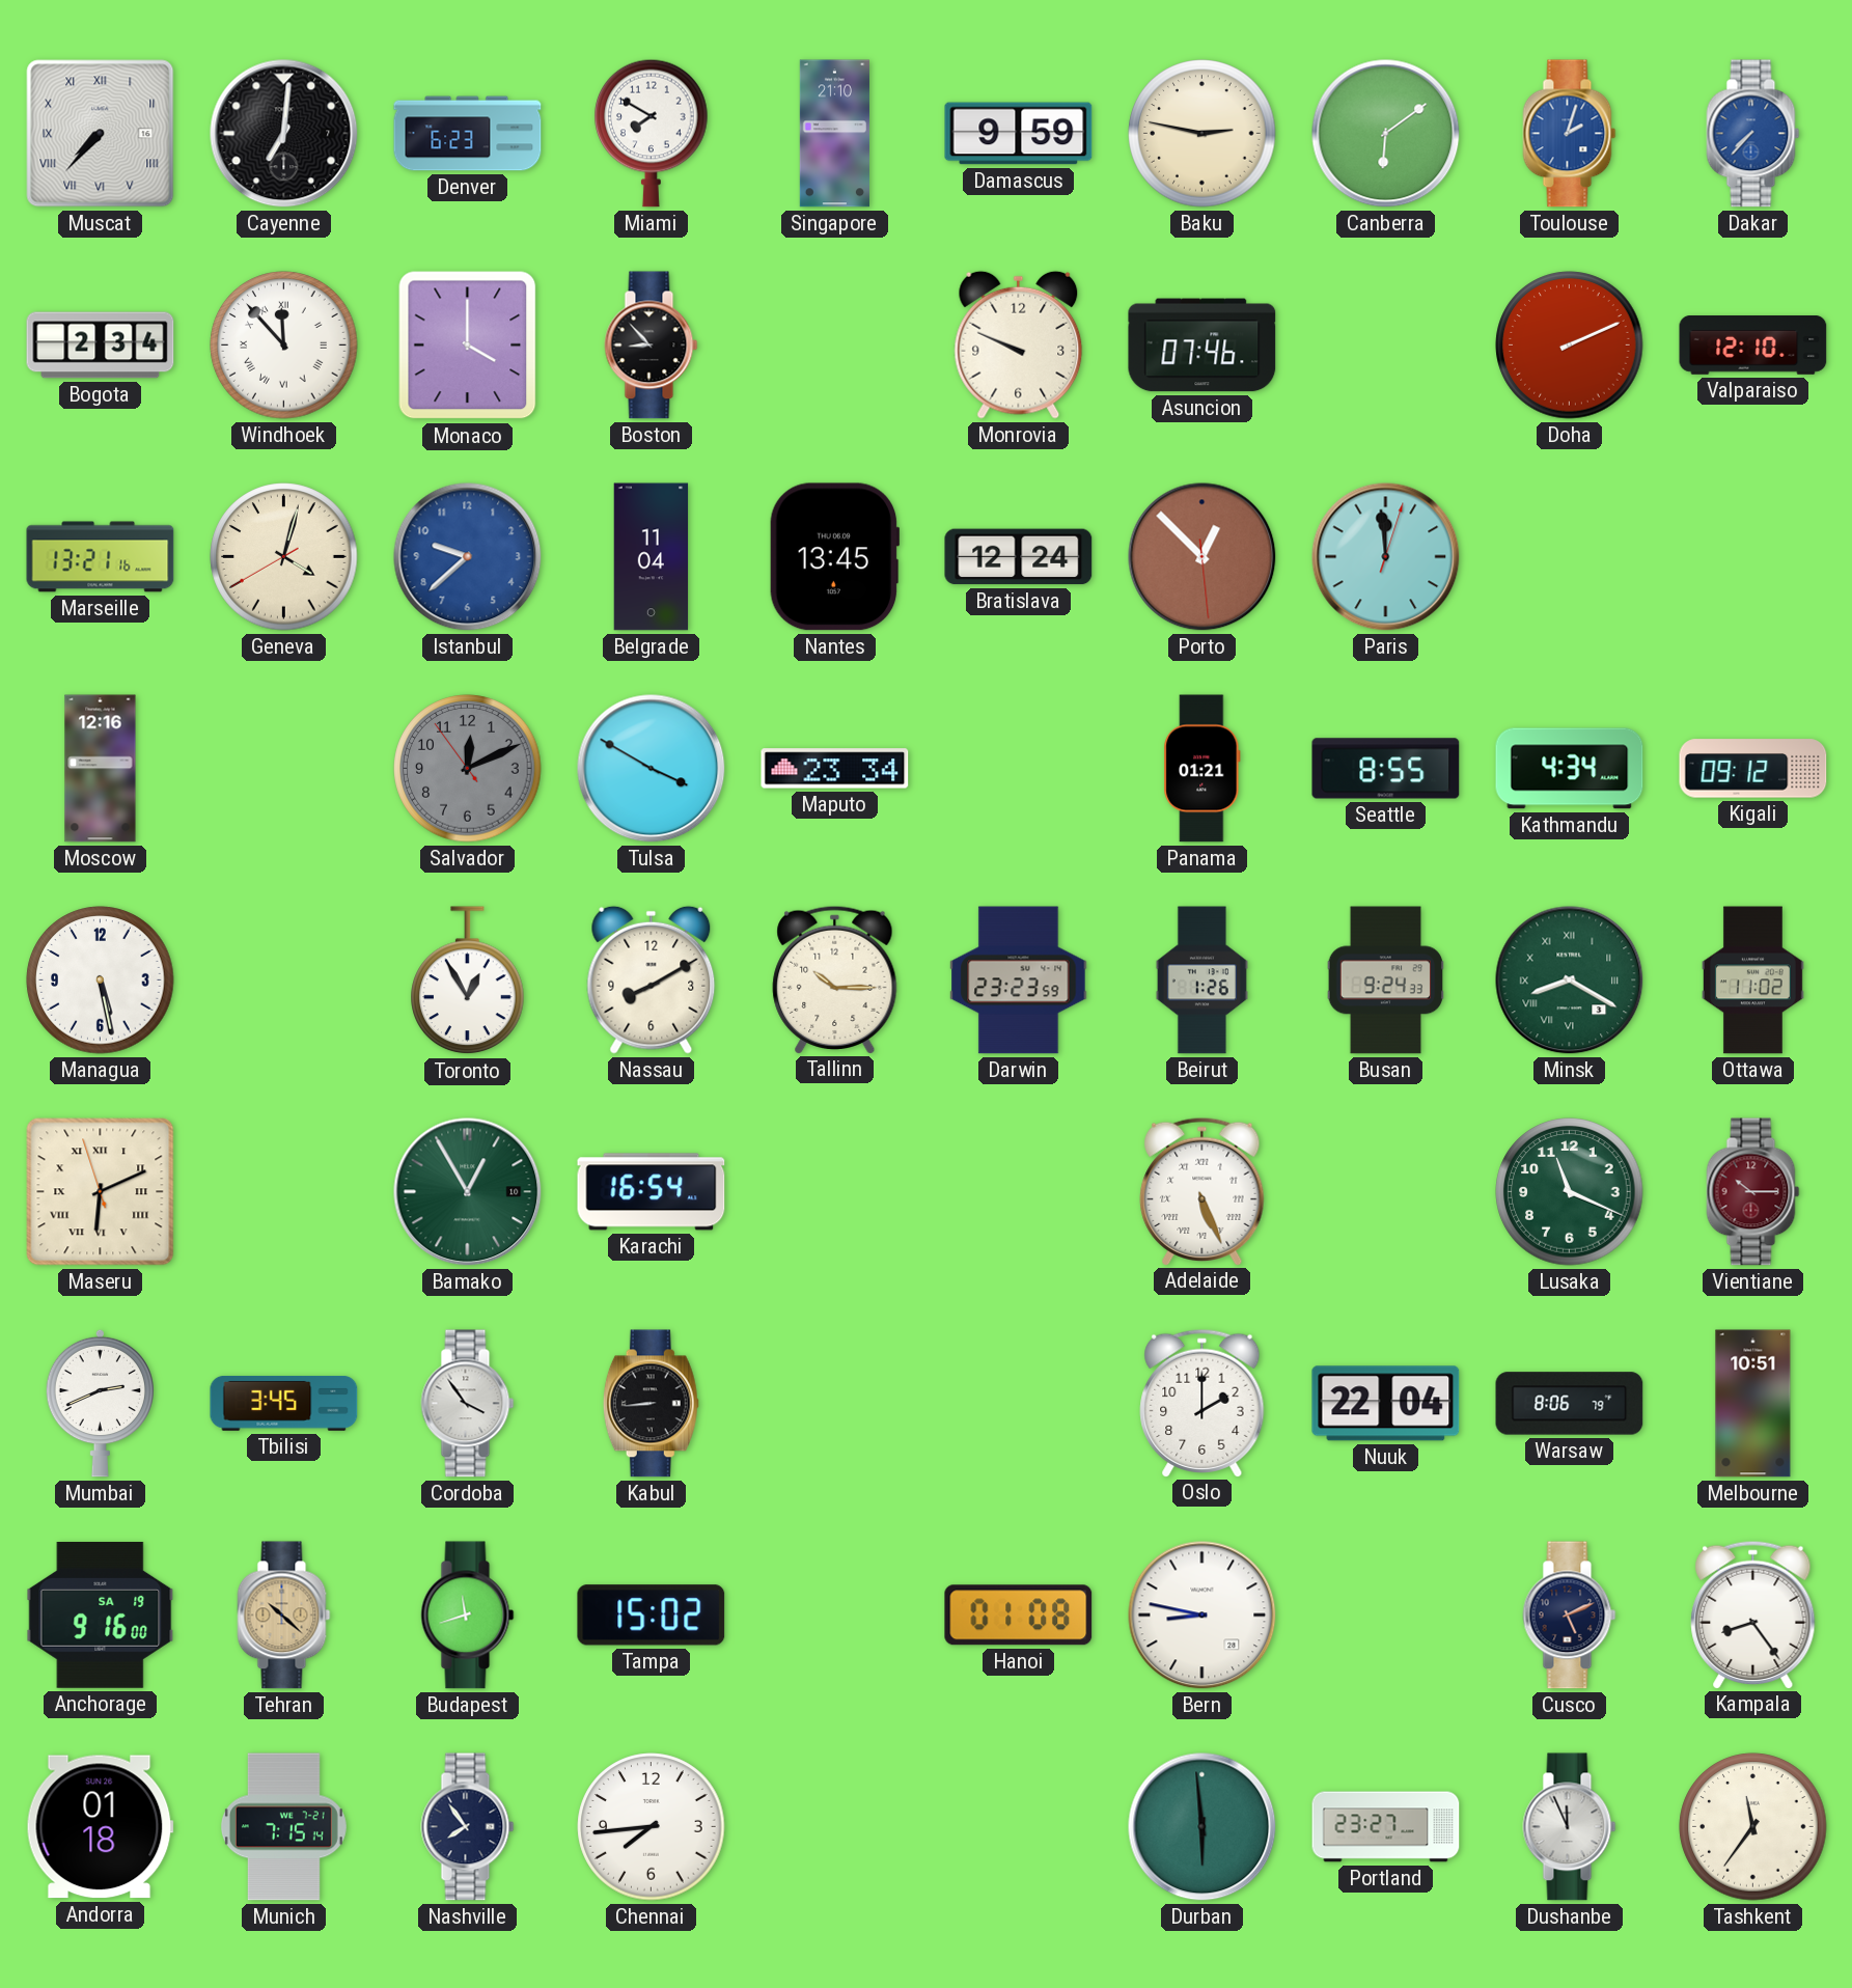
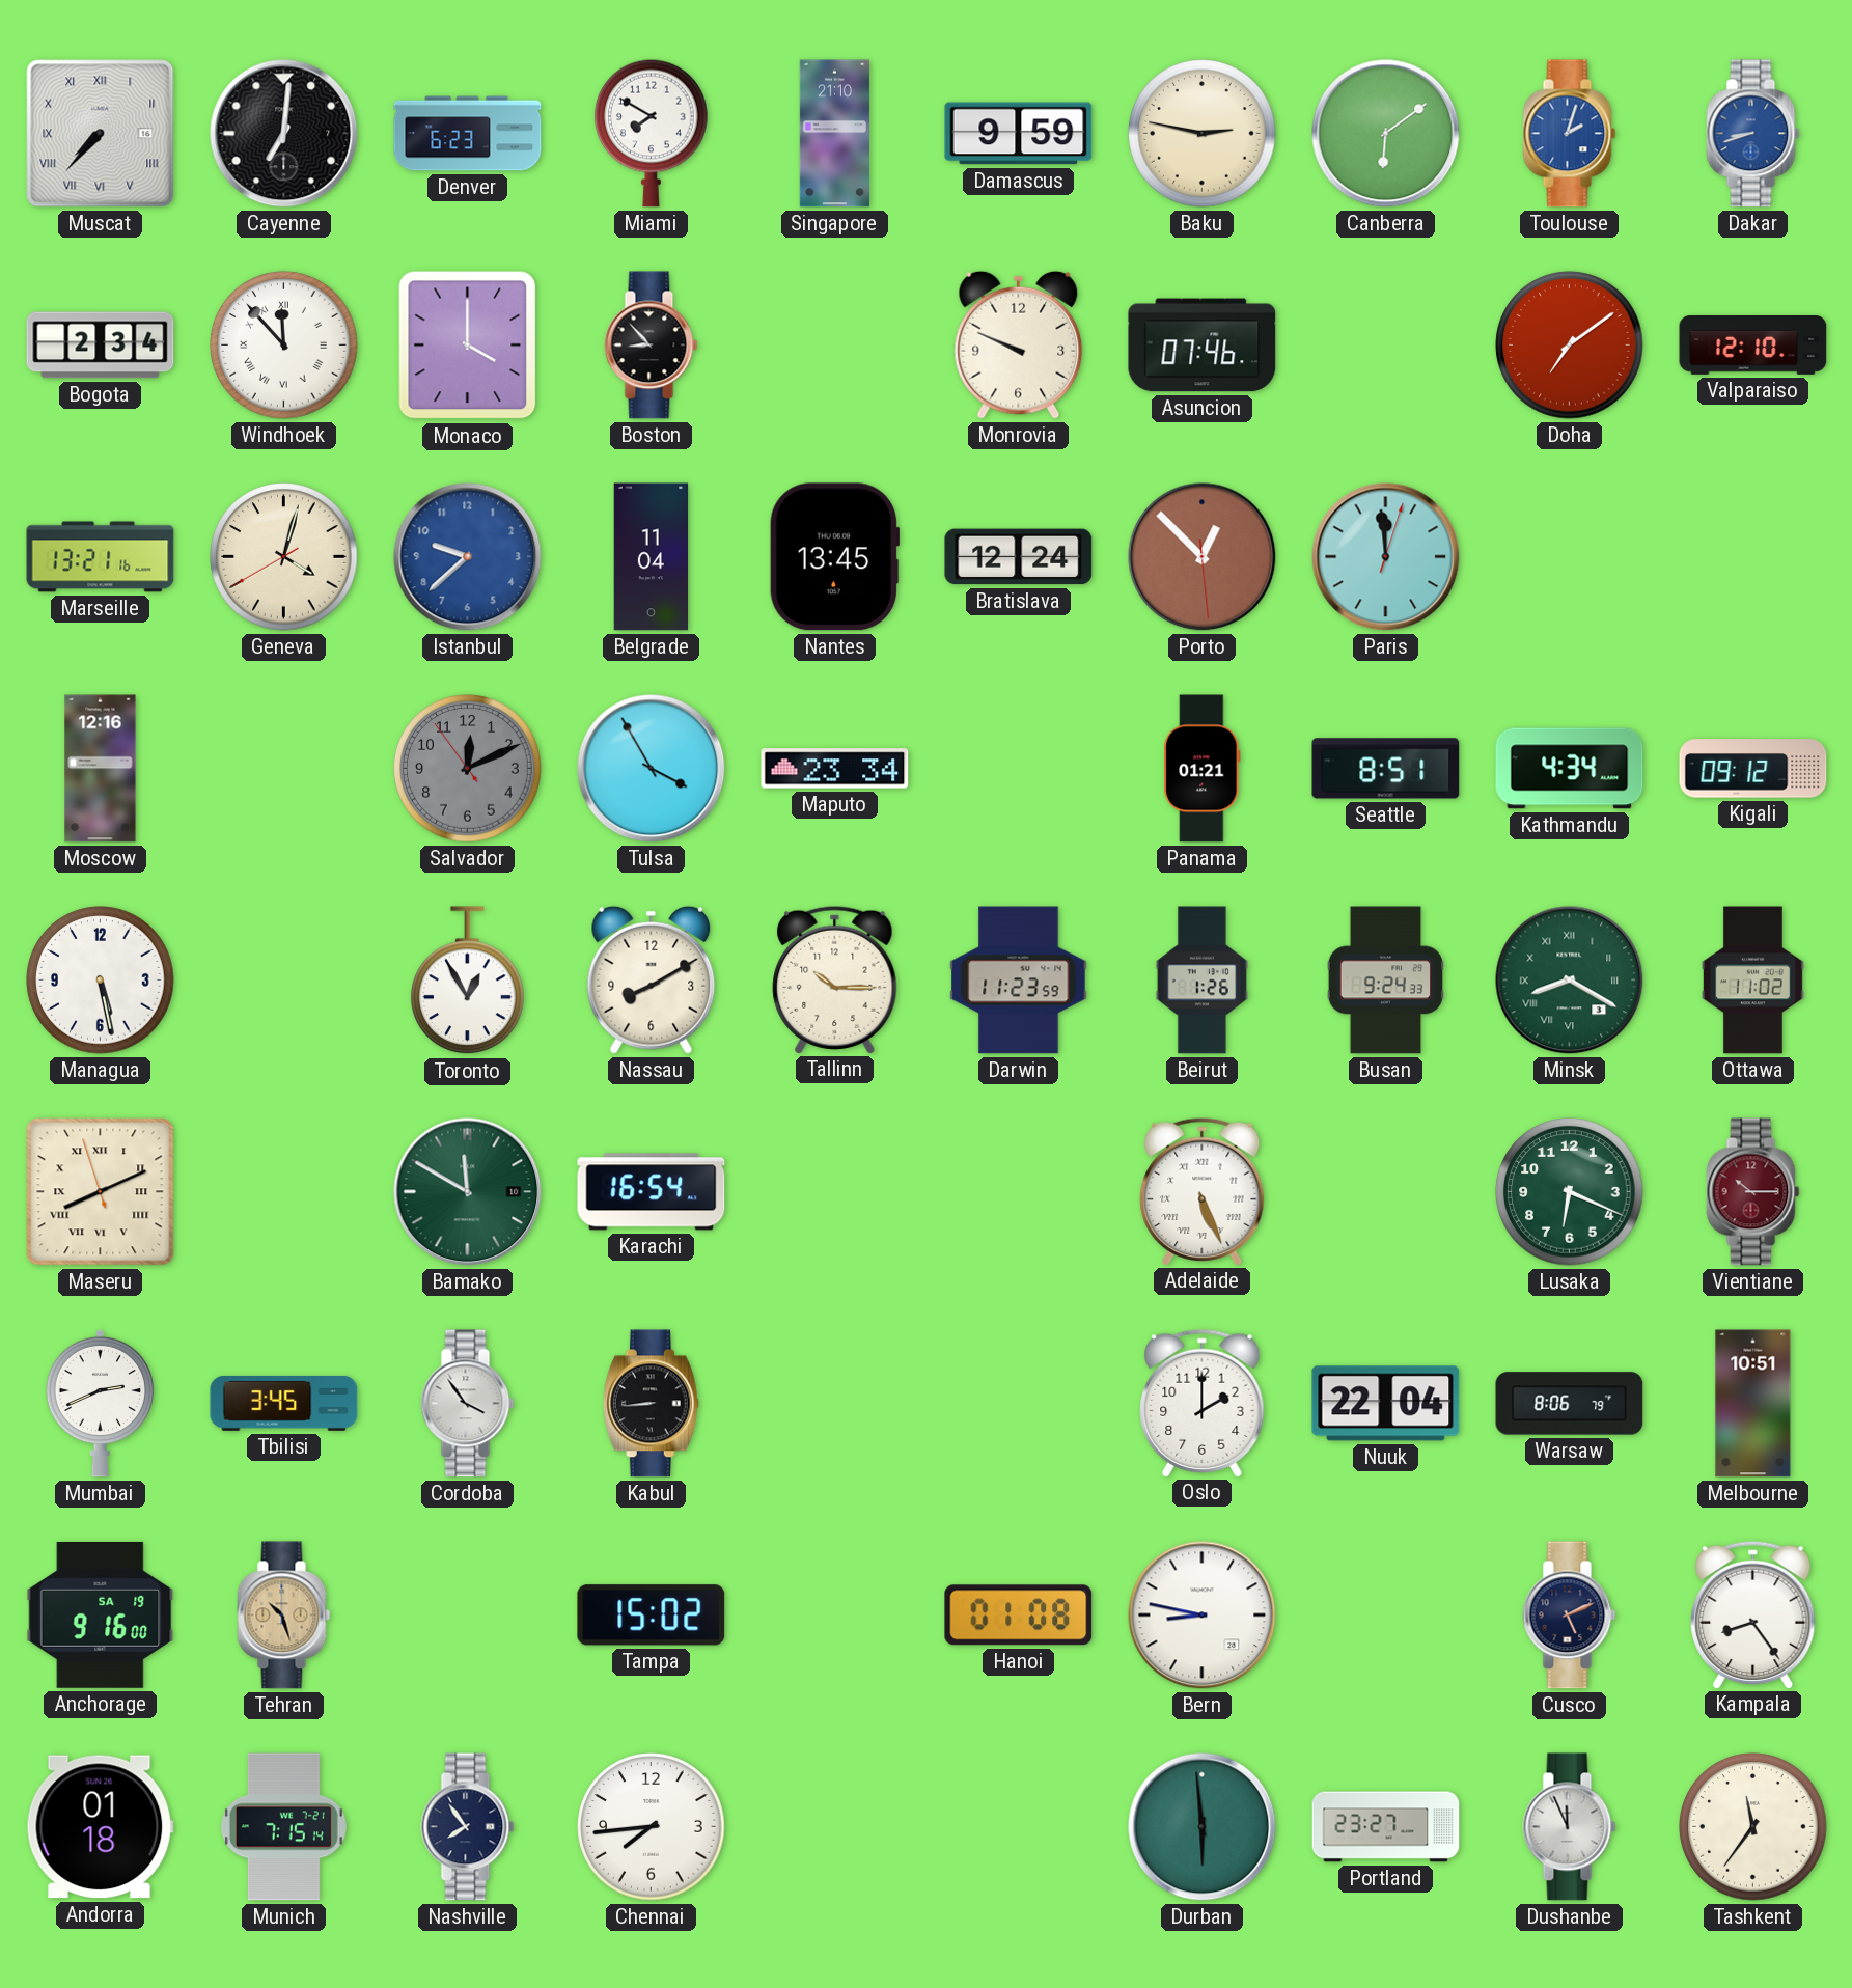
Dakar: 7:37 -> 8:42
Doha: 2:11 -> 7:09
Tulsa: 3:50 -> 3:55
Seattle: 8:55 -> 8:51
Darwin: 23:23 -> 11:23
Maseru: 6:10 -> 8:10
Bamako: 12:55 -> 11:50
Lusaka: 11:19 -> 6:19
Tehran: 10:22 -> 10:27
Budapest: 11:42 -> none
